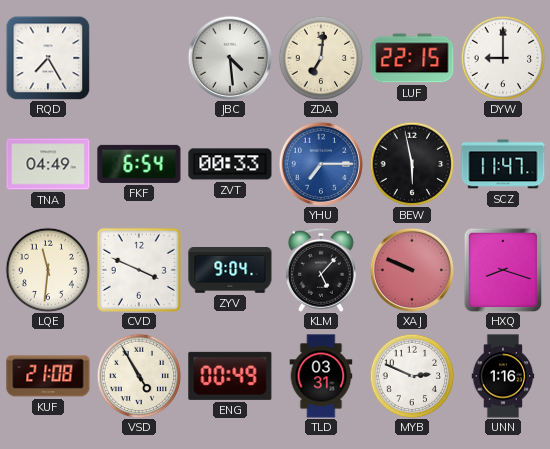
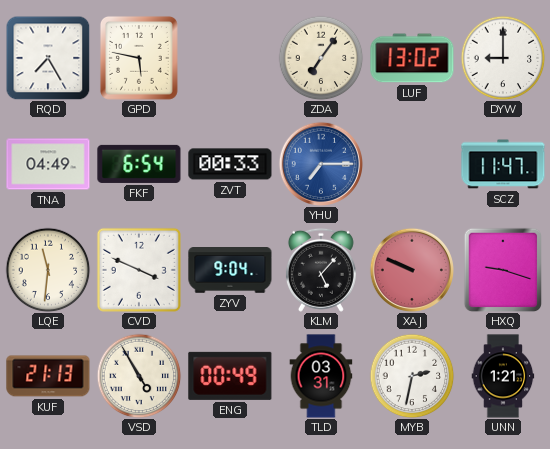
GPD: none -> 5:47
JBC: 4:29 -> none
ZDA: 7:01 -> 7:06
LUF: 22:15 -> 13:02
BEW: 5:58 -> none
HXQ: 8:18 -> 9:18
KUF: 21:08 -> 21:13
MYB: 2:49 -> 2:32
UNN: 1:16 -> 1:21
